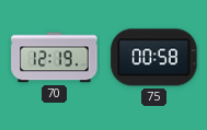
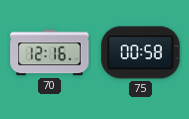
70: 12:19 -> 12:16
